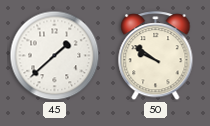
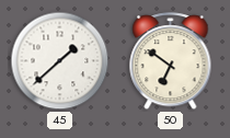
50: 9:51 -> 6:51
